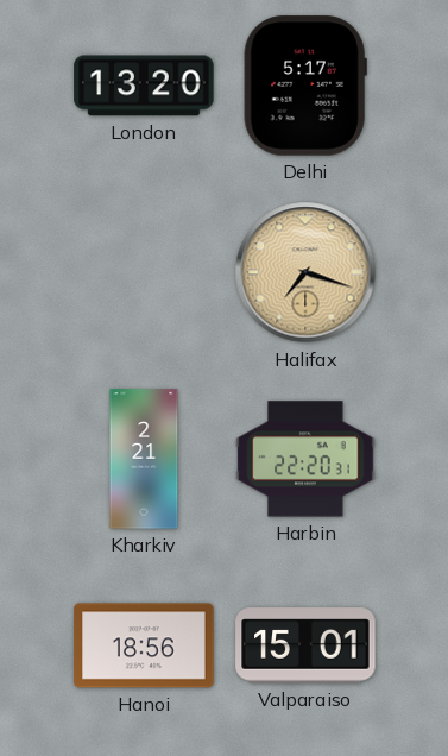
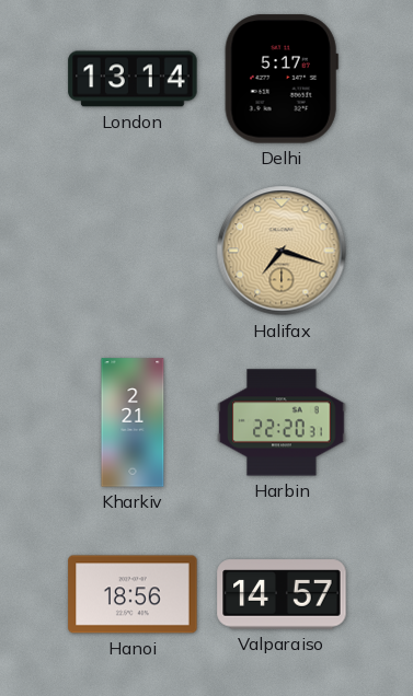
London: 13:20 -> 13:14
Valparaiso: 15:01 -> 14:57
